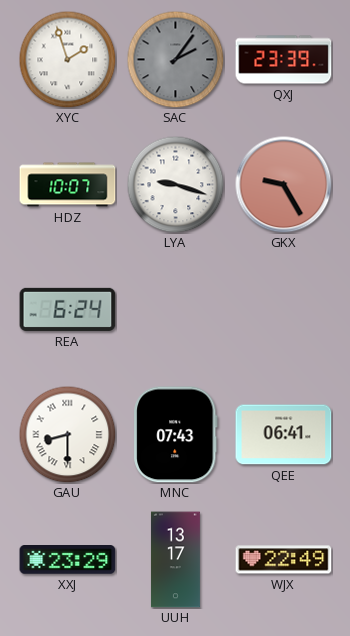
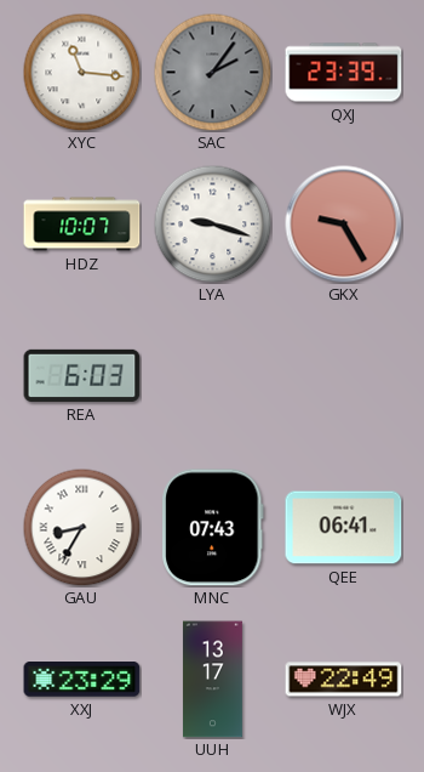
XYC: 1:57 -> 11:16
REA: 6:24 -> 6:03
GAU: 8:30 -> 8:35
